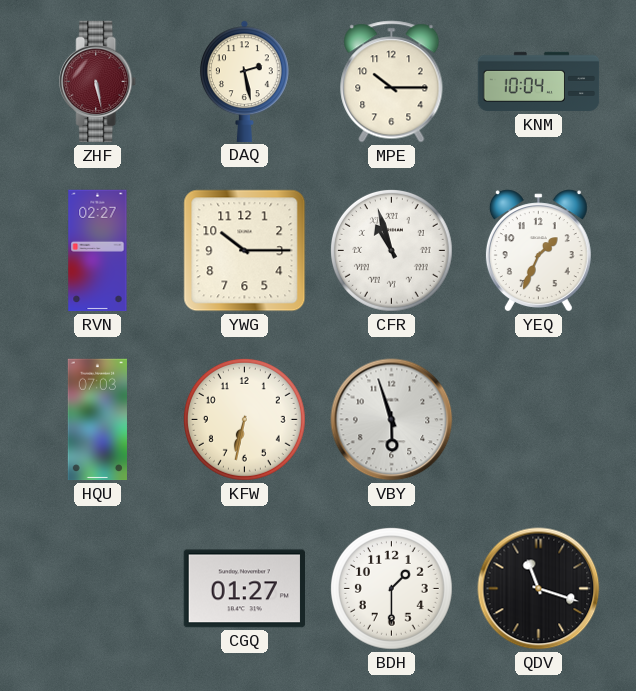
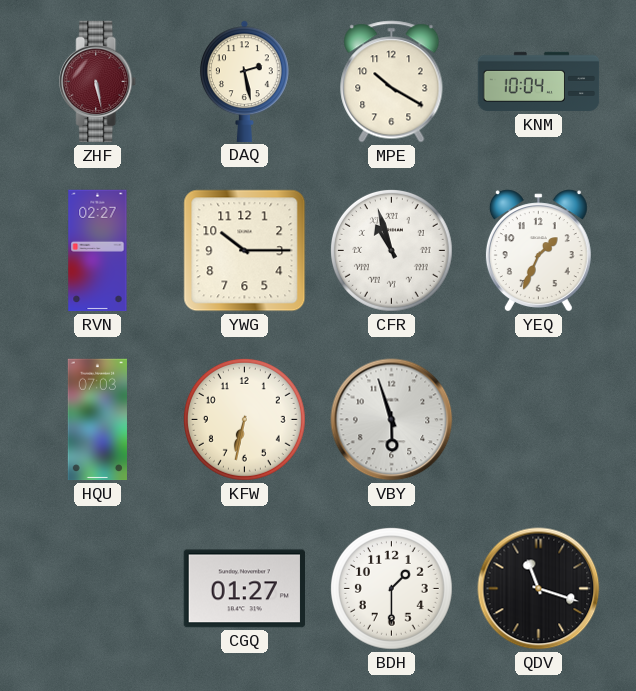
MPE: 10:15 -> 10:20
